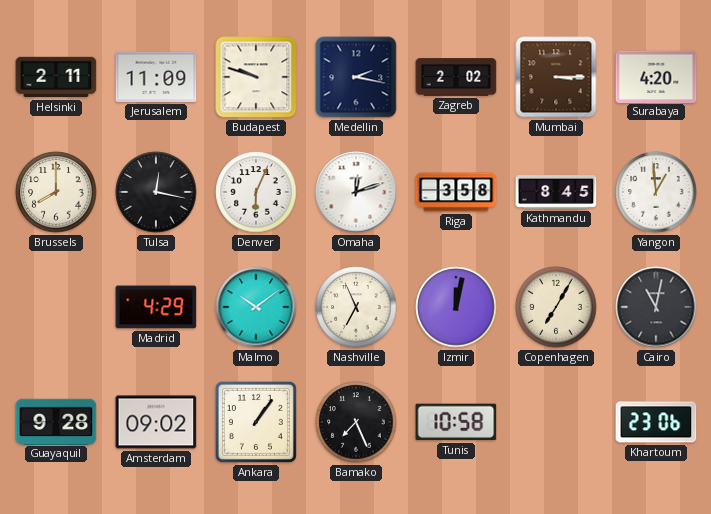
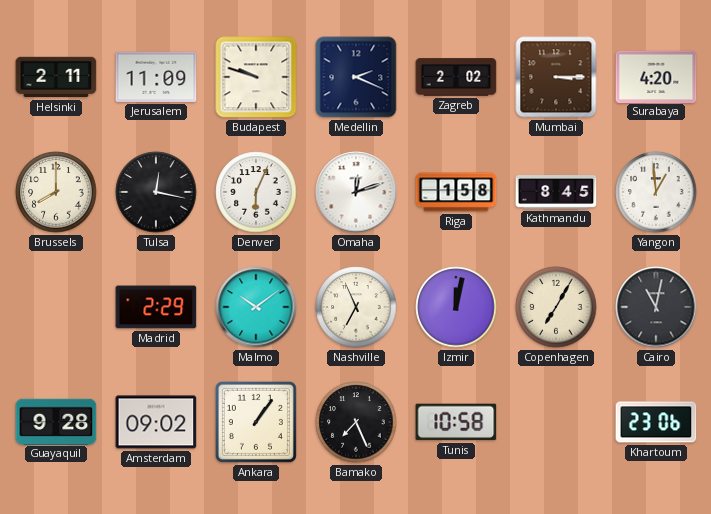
Medellin: 2:17 -> 2:19
Riga: 3:58 -> 1:58
Madrid: 4:29 -> 2:29
